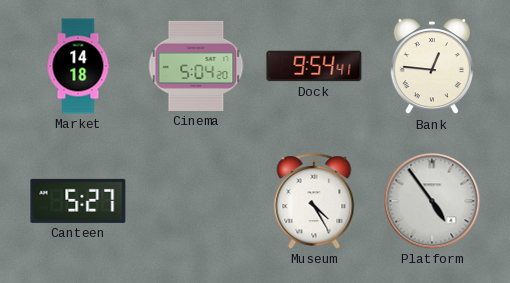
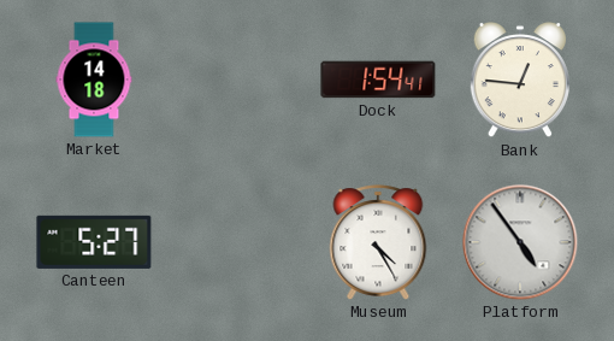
Cinema: 5:04 -> none
Dock: 9:54 -> 1:54
